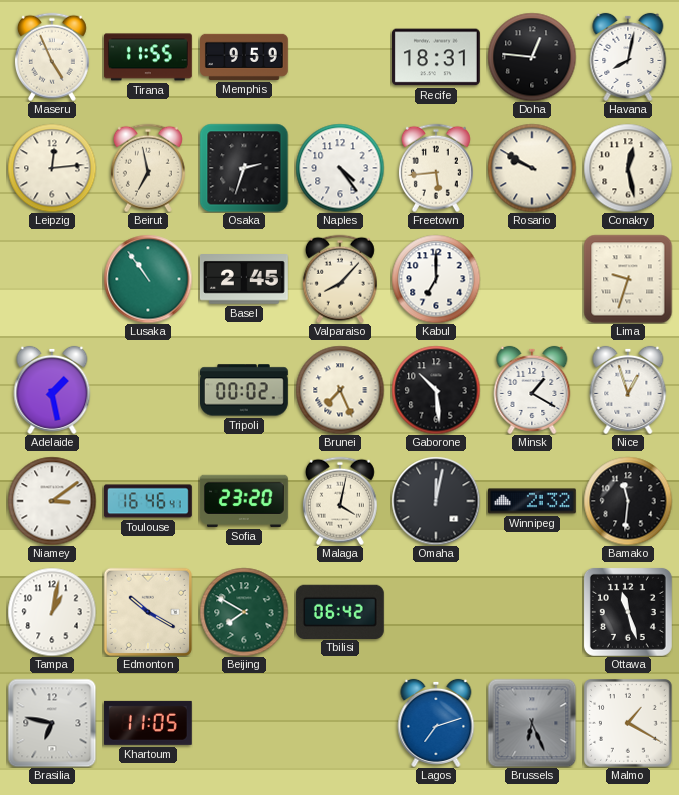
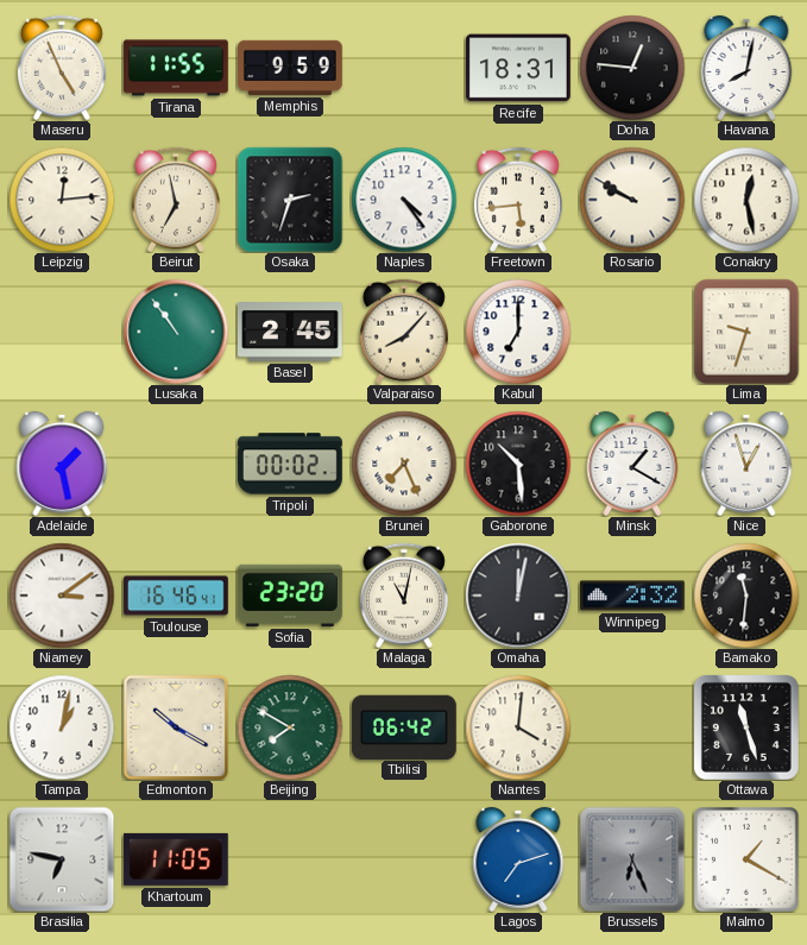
Malaga: 4:02 -> 11:02
Nantes: none -> 4:01
